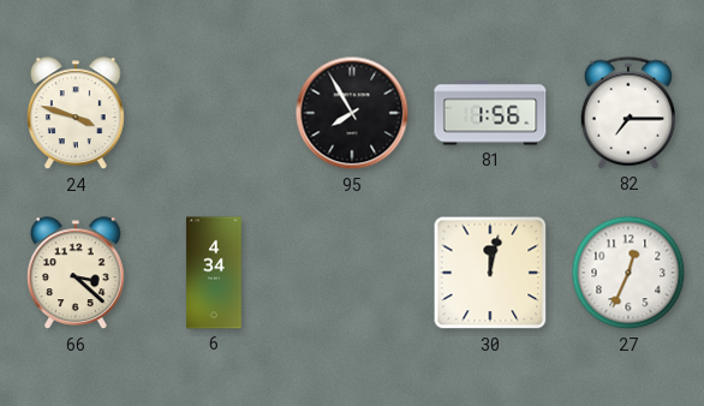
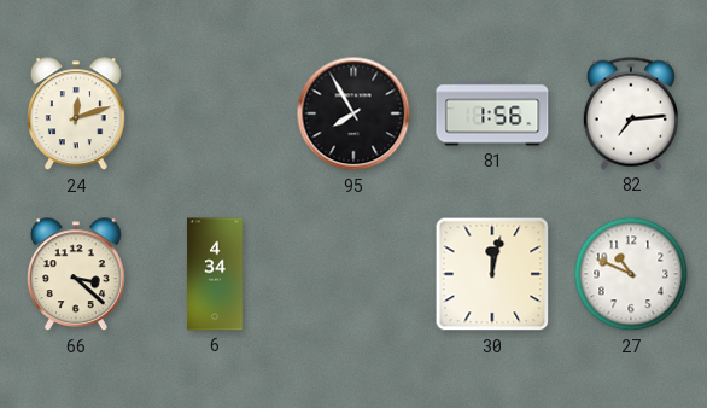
24: 3:48 -> 12:12
82: 7:15 -> 7:14
27: 12:34 -> 10:49
